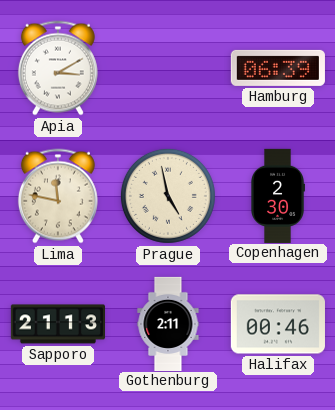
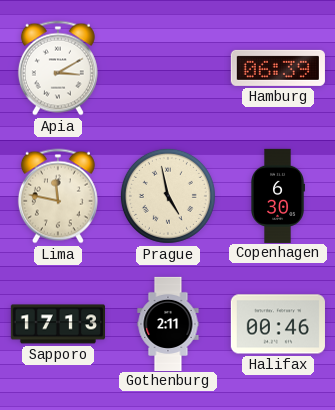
Copenhagen: 2:30 -> 6:30
Sapporo: 21:13 -> 17:13
